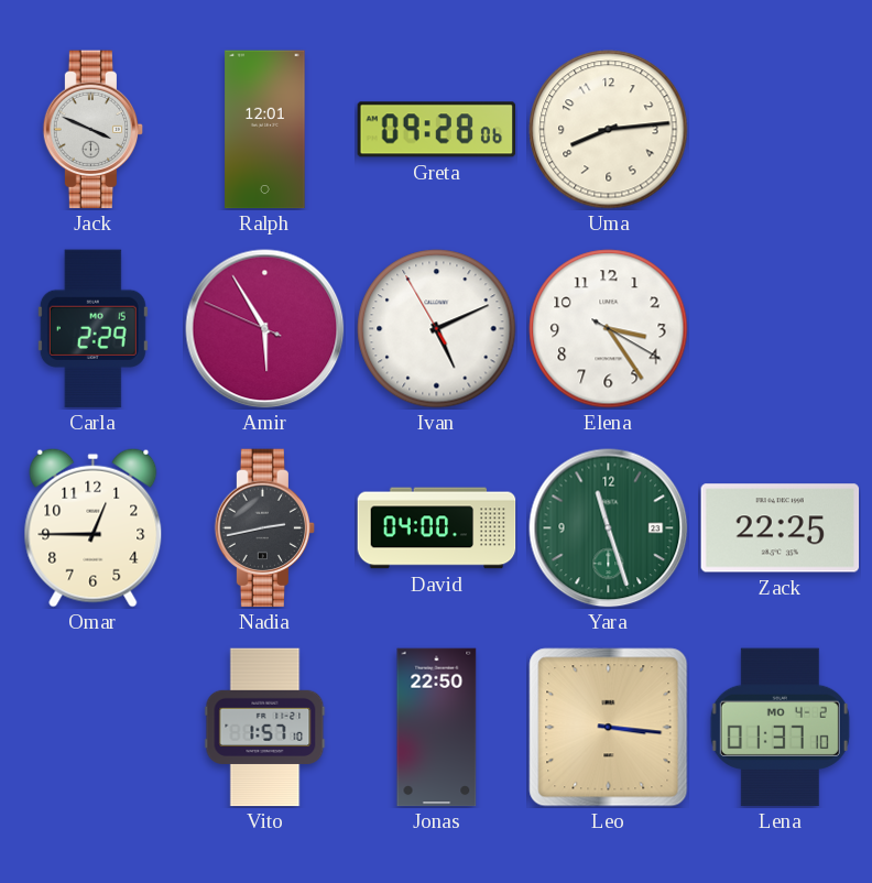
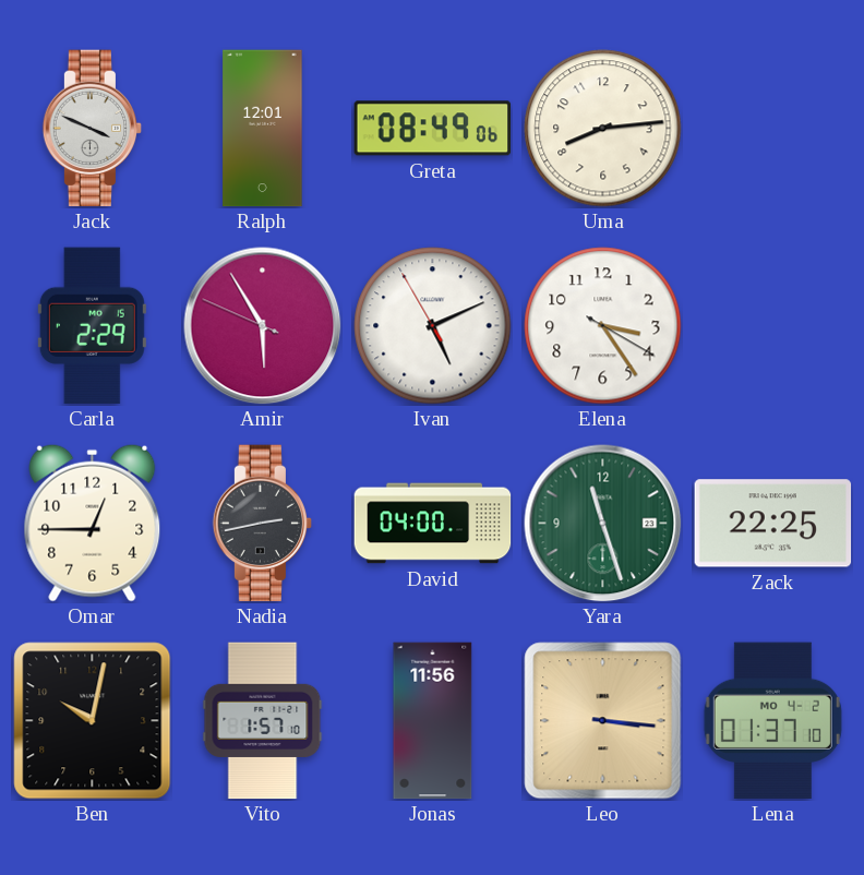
Greta: 09:28 -> 08:49
Ben: none -> 10:02
Jonas: 22:50 -> 11:56
